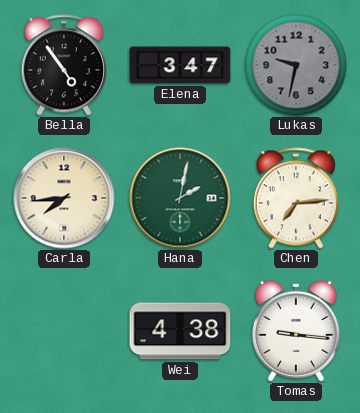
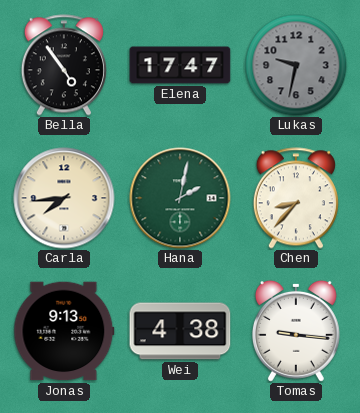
Elena: 3:47 -> 17:47
Chen: 7:14 -> 8:37
Jonas: none -> 9:13
